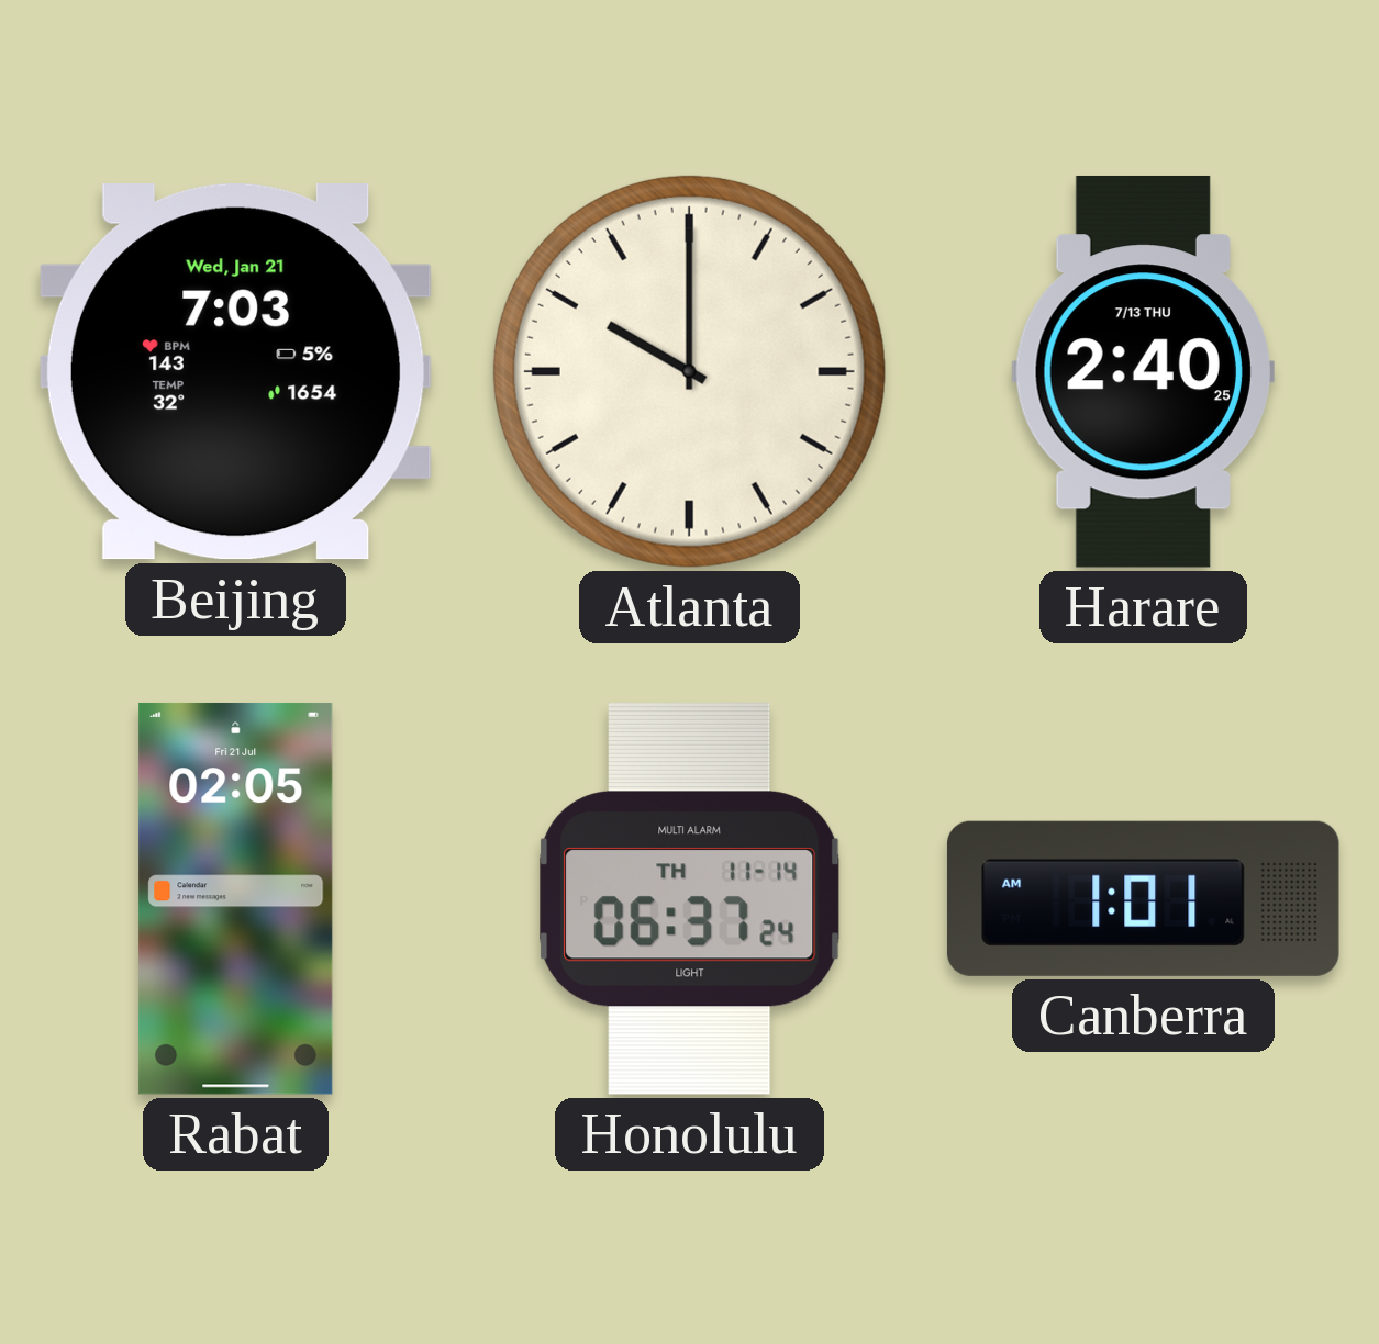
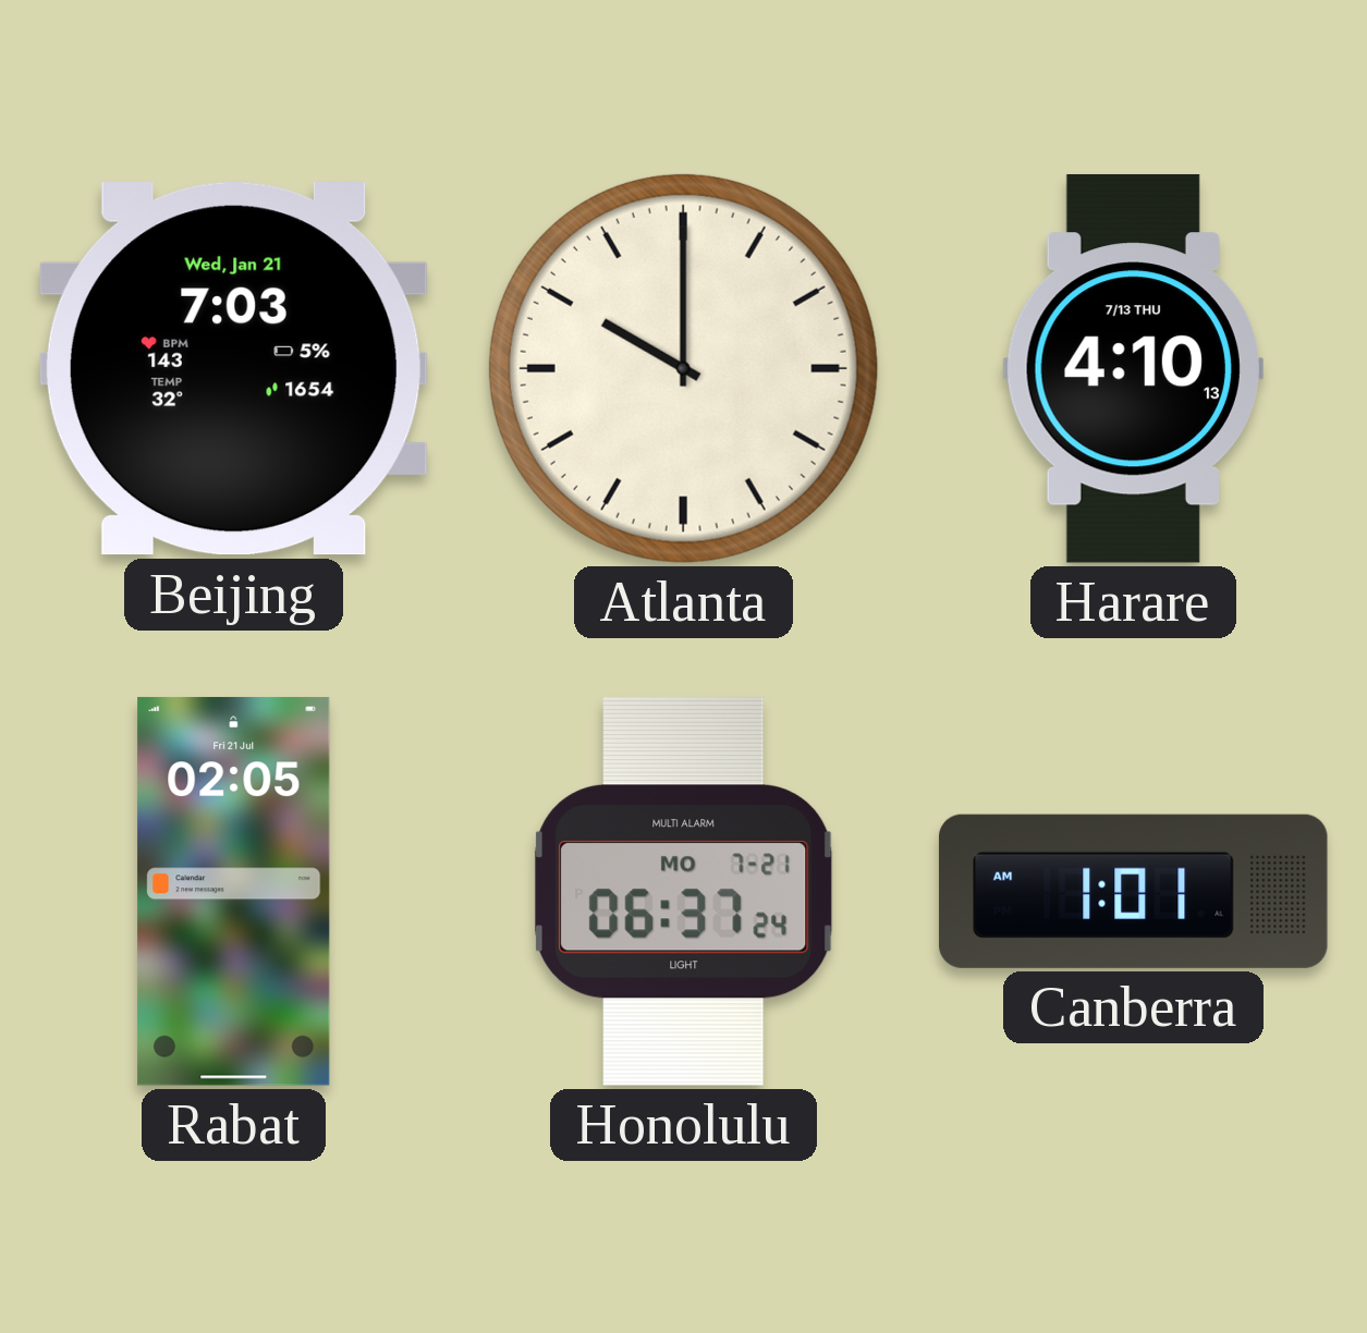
Harare: 2:40 -> 4:10
Honolulu date: TH 11-14 -> MO 7-21
